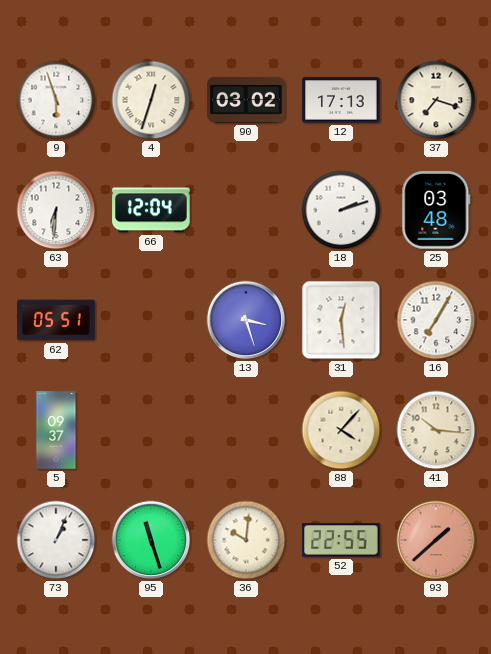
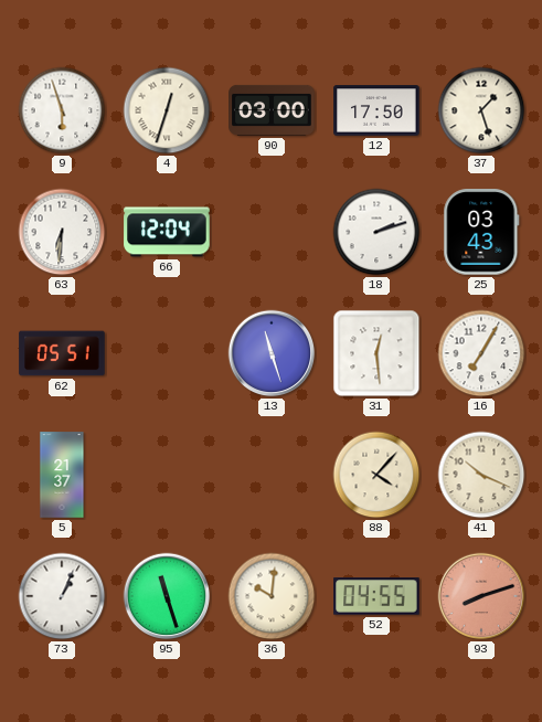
90: 03:02 -> 03:00
12: 17:13 -> 17:50
37: 7:18 -> 1:27
25: 03:48 -> 03:43
13: 3:27 -> 11:27
5: 09:37 -> 21:37
41: 10:16 -> 10:19
52: 22:55 -> 04:55
93: 1:38 -> 8:12
